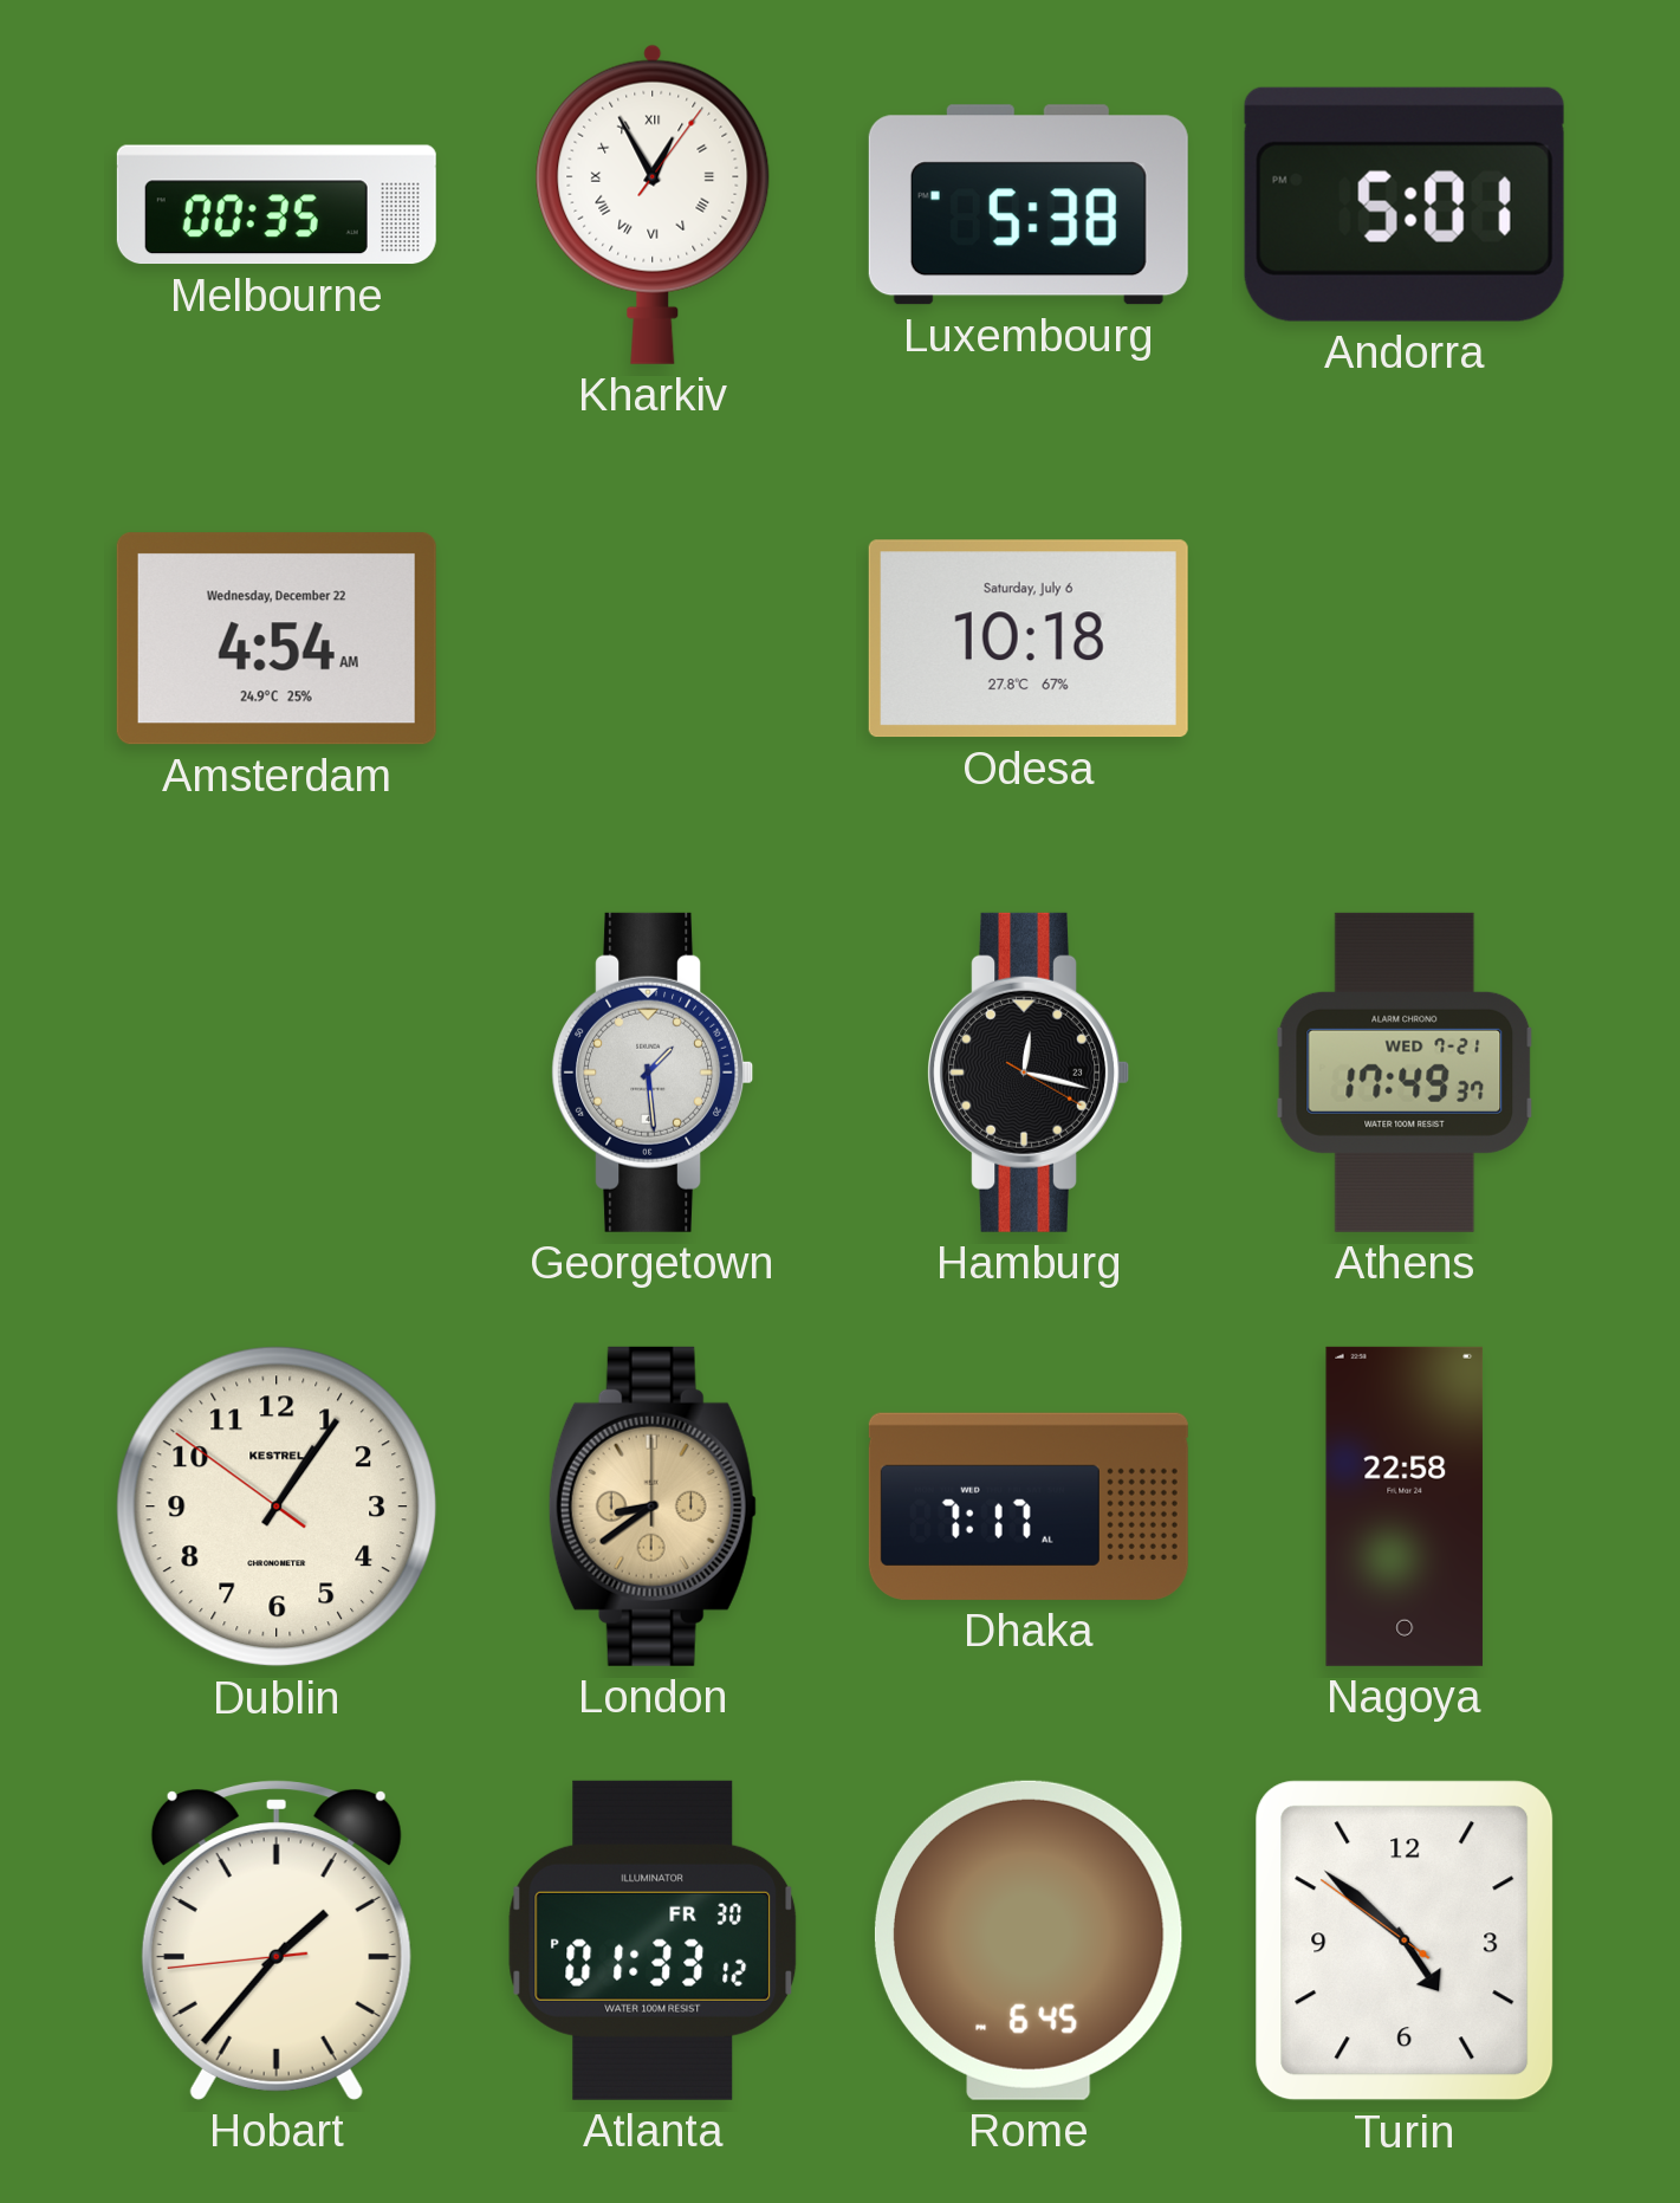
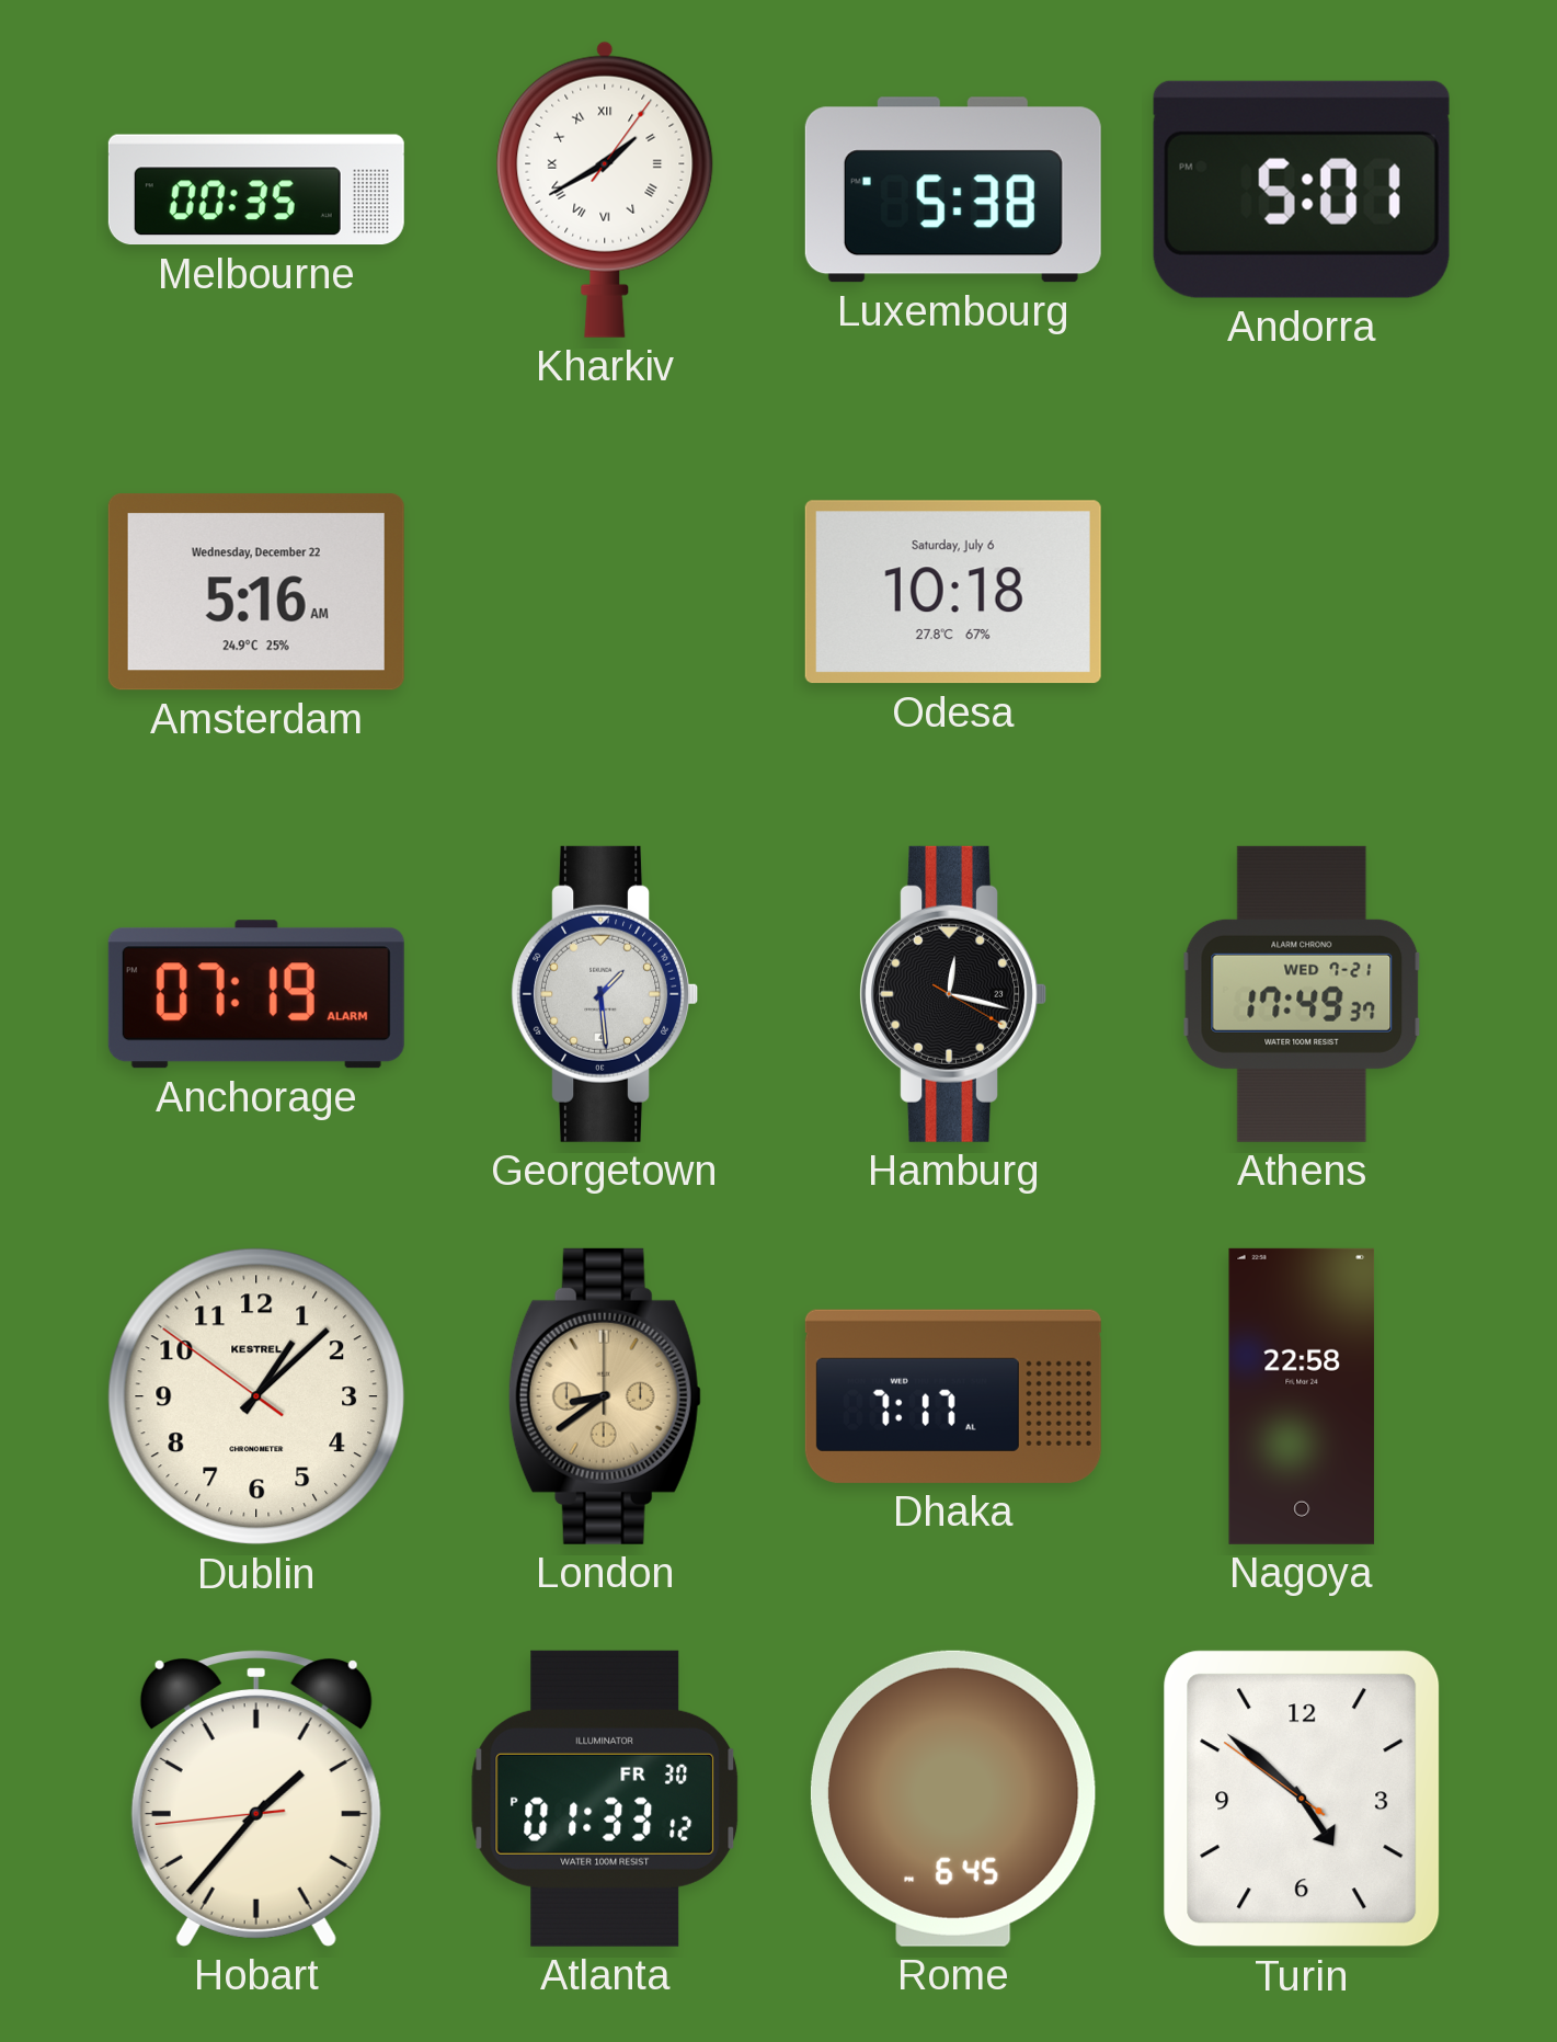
Kharkiv: 12:55 -> 1:40
Amsterdam: 4:54 -> 5:16
Anchorage: none -> 07:19
Dublin: 1:05 -> 1:07
